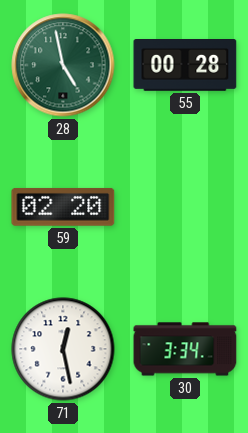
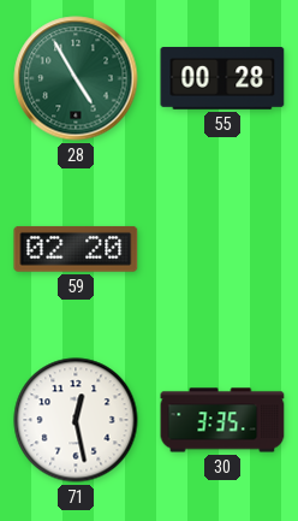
28: 4:58 -> 4:55
30: 3:34 -> 3:35
